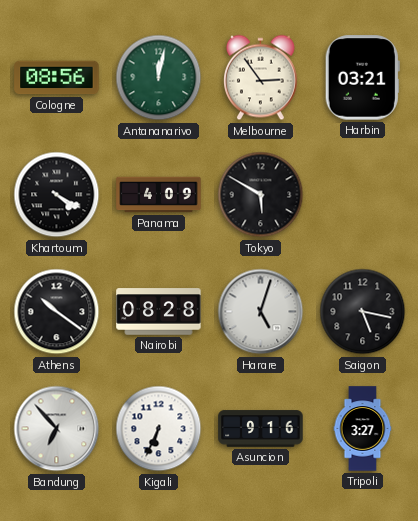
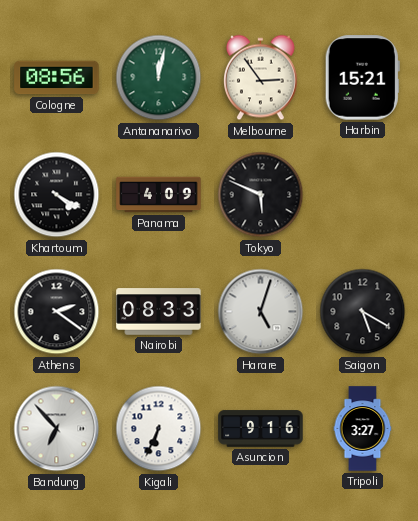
Harbin: 03:21 -> 15:21
Tokyo: 5:50 -> 5:49
Athens: 10:21 -> 2:21
Nairobi: 08:28 -> 08:33
Saigon: 5:17 -> 5:20
